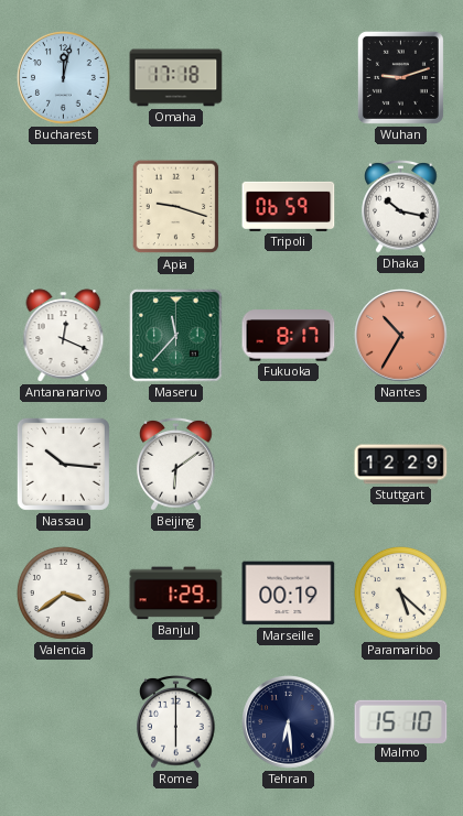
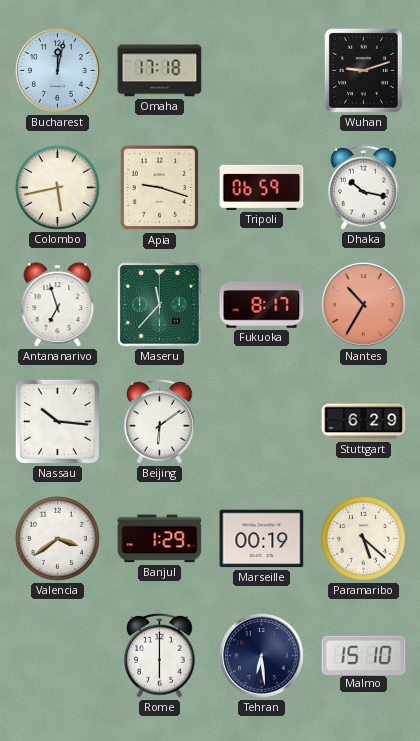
Colombo: none -> 5:43
Antananarivo: 12:19 -> 6:57
Stuttgart: 12:29 -> 6:29
